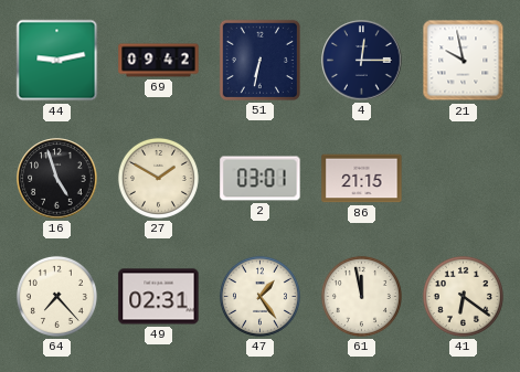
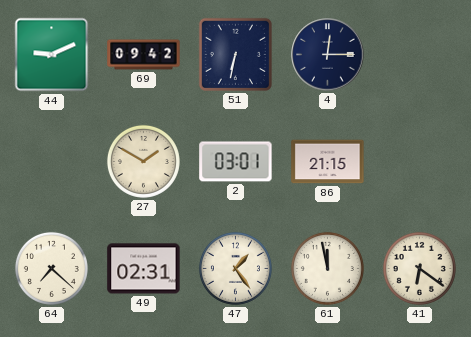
44: 9:13 -> 9:11
21: 9:58 -> none
16: 4:57 -> none
64: 7:23 -> 7:22
